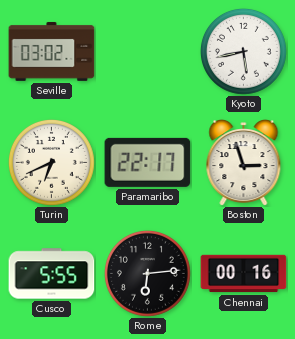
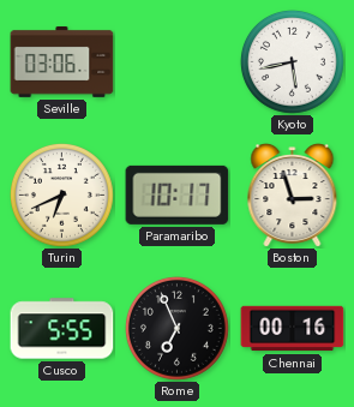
Seville: 03:02 -> 03:06
Paramaribo: 22:17 -> 10:17
Rome: 6:14 -> 6:56
